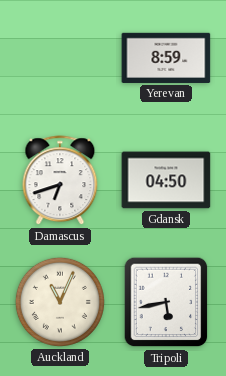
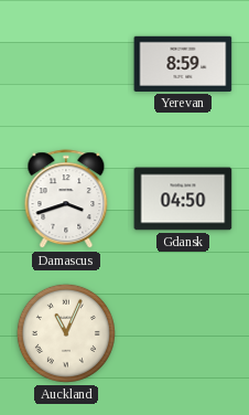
Damascus: 6:42 -> 3:42
Tripoli: 5:43 -> none
